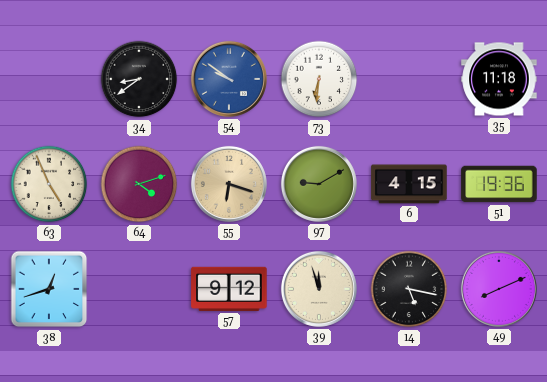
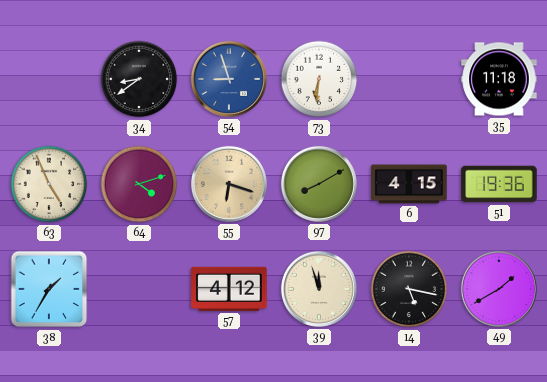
54: 9:51 -> 8:57
97: 9:10 -> 8:10
38: 12:42 -> 1:35
57: 9:12 -> 4:12
49: 8:11 -> 1:40
